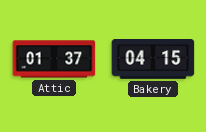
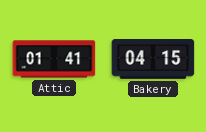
Attic: 01:37 -> 01:41
